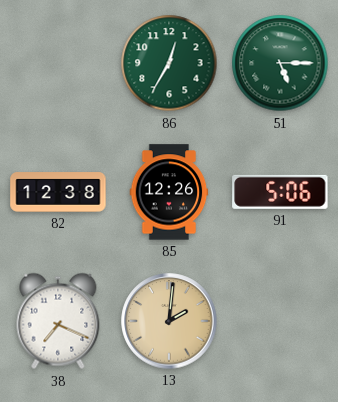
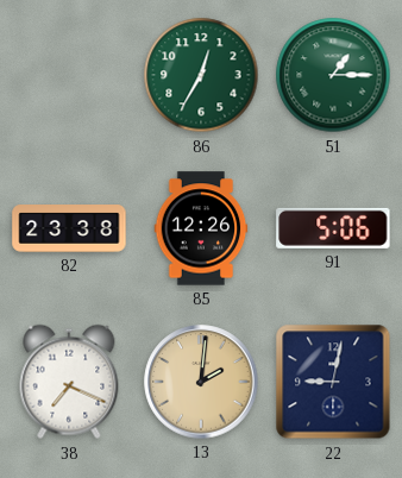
51: 5:15 -> 1:15
82: 12:38 -> 23:38
22: none -> 9:02
